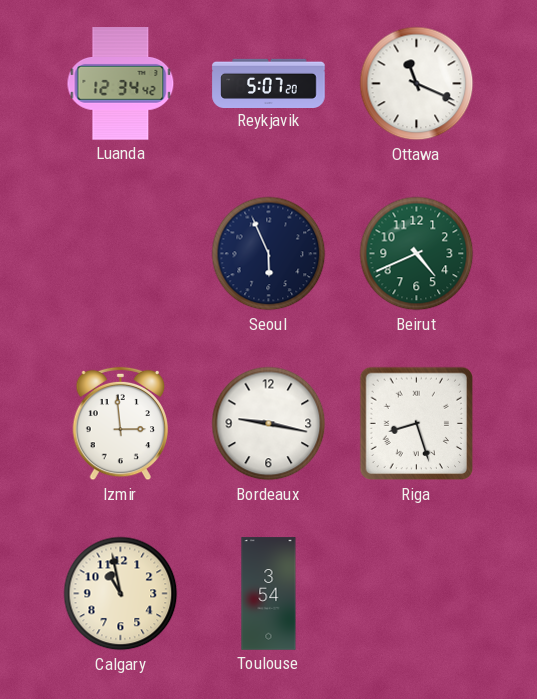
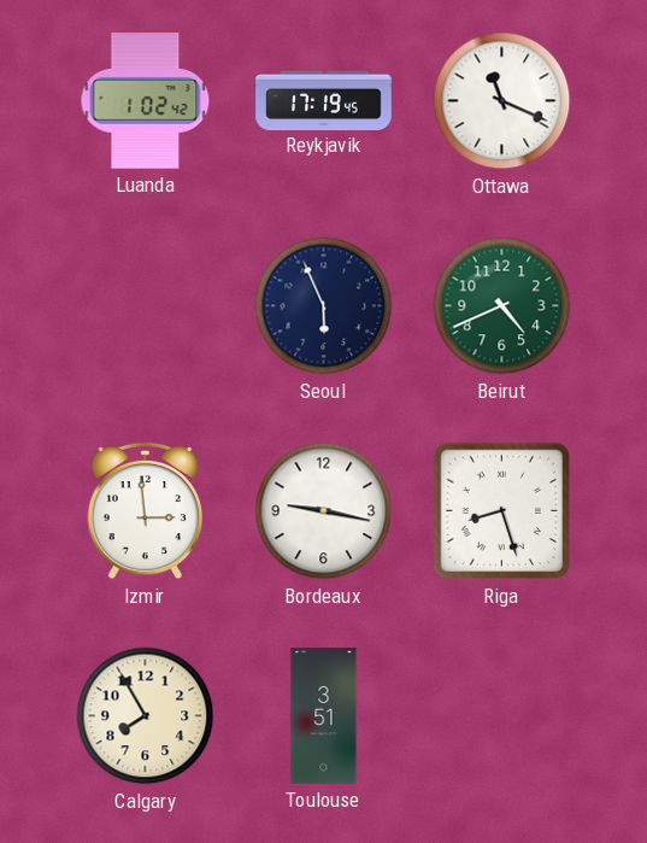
Luanda: 12:34 -> 1:02
Reykjavik: 5:07 -> 17:19
Calgary: 10:58 -> 7:55
Toulouse: 3:54 -> 3:51
